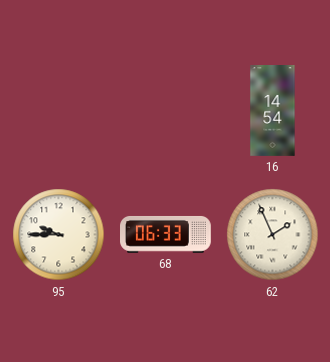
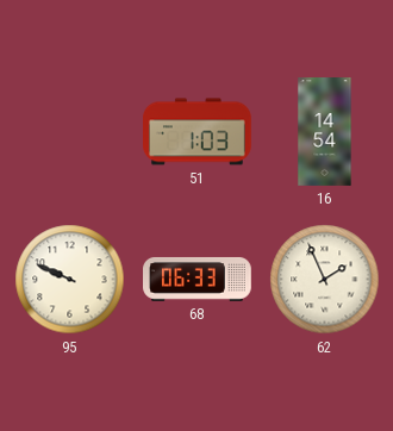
51: none -> 1:03
95: 9:45 -> 9:49
